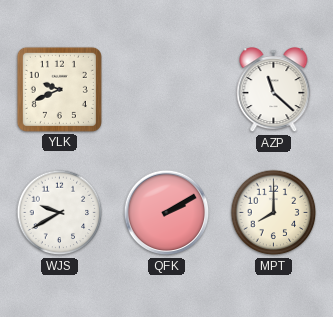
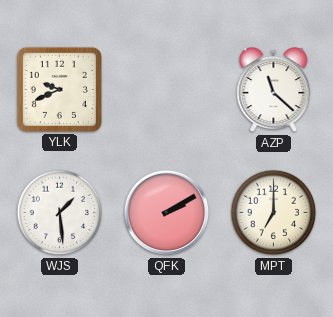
WJS: 9:40 -> 1:29
MPT: 8:00 -> 7:00
